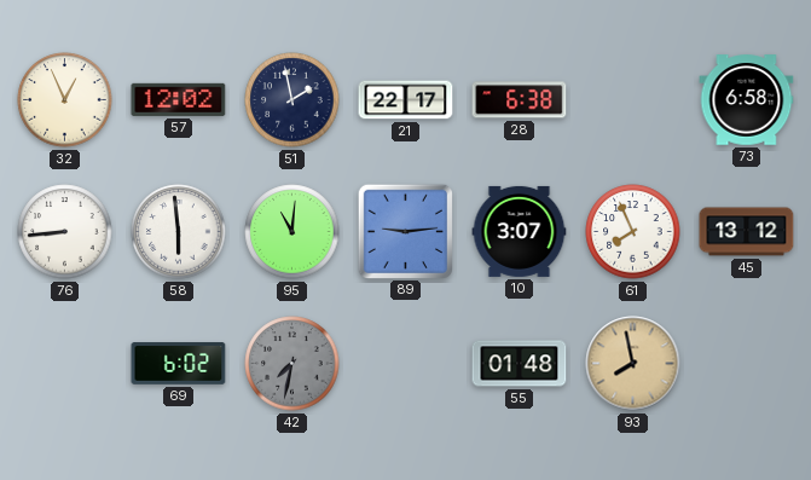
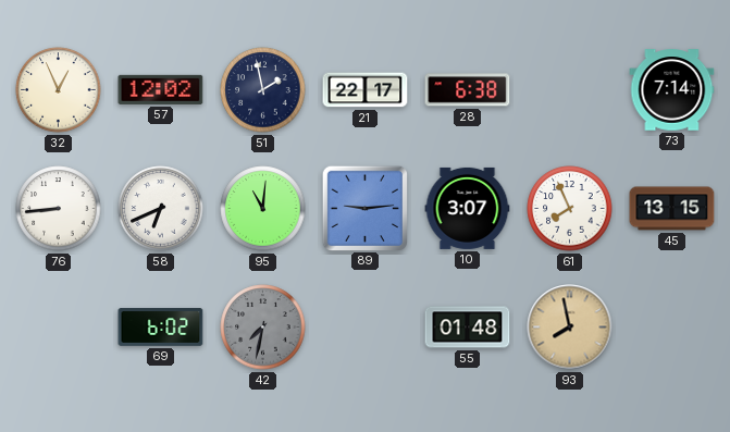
73: 6:58 -> 7:14
58: 5:59 -> 6:41
45: 13:12 -> 13:15
